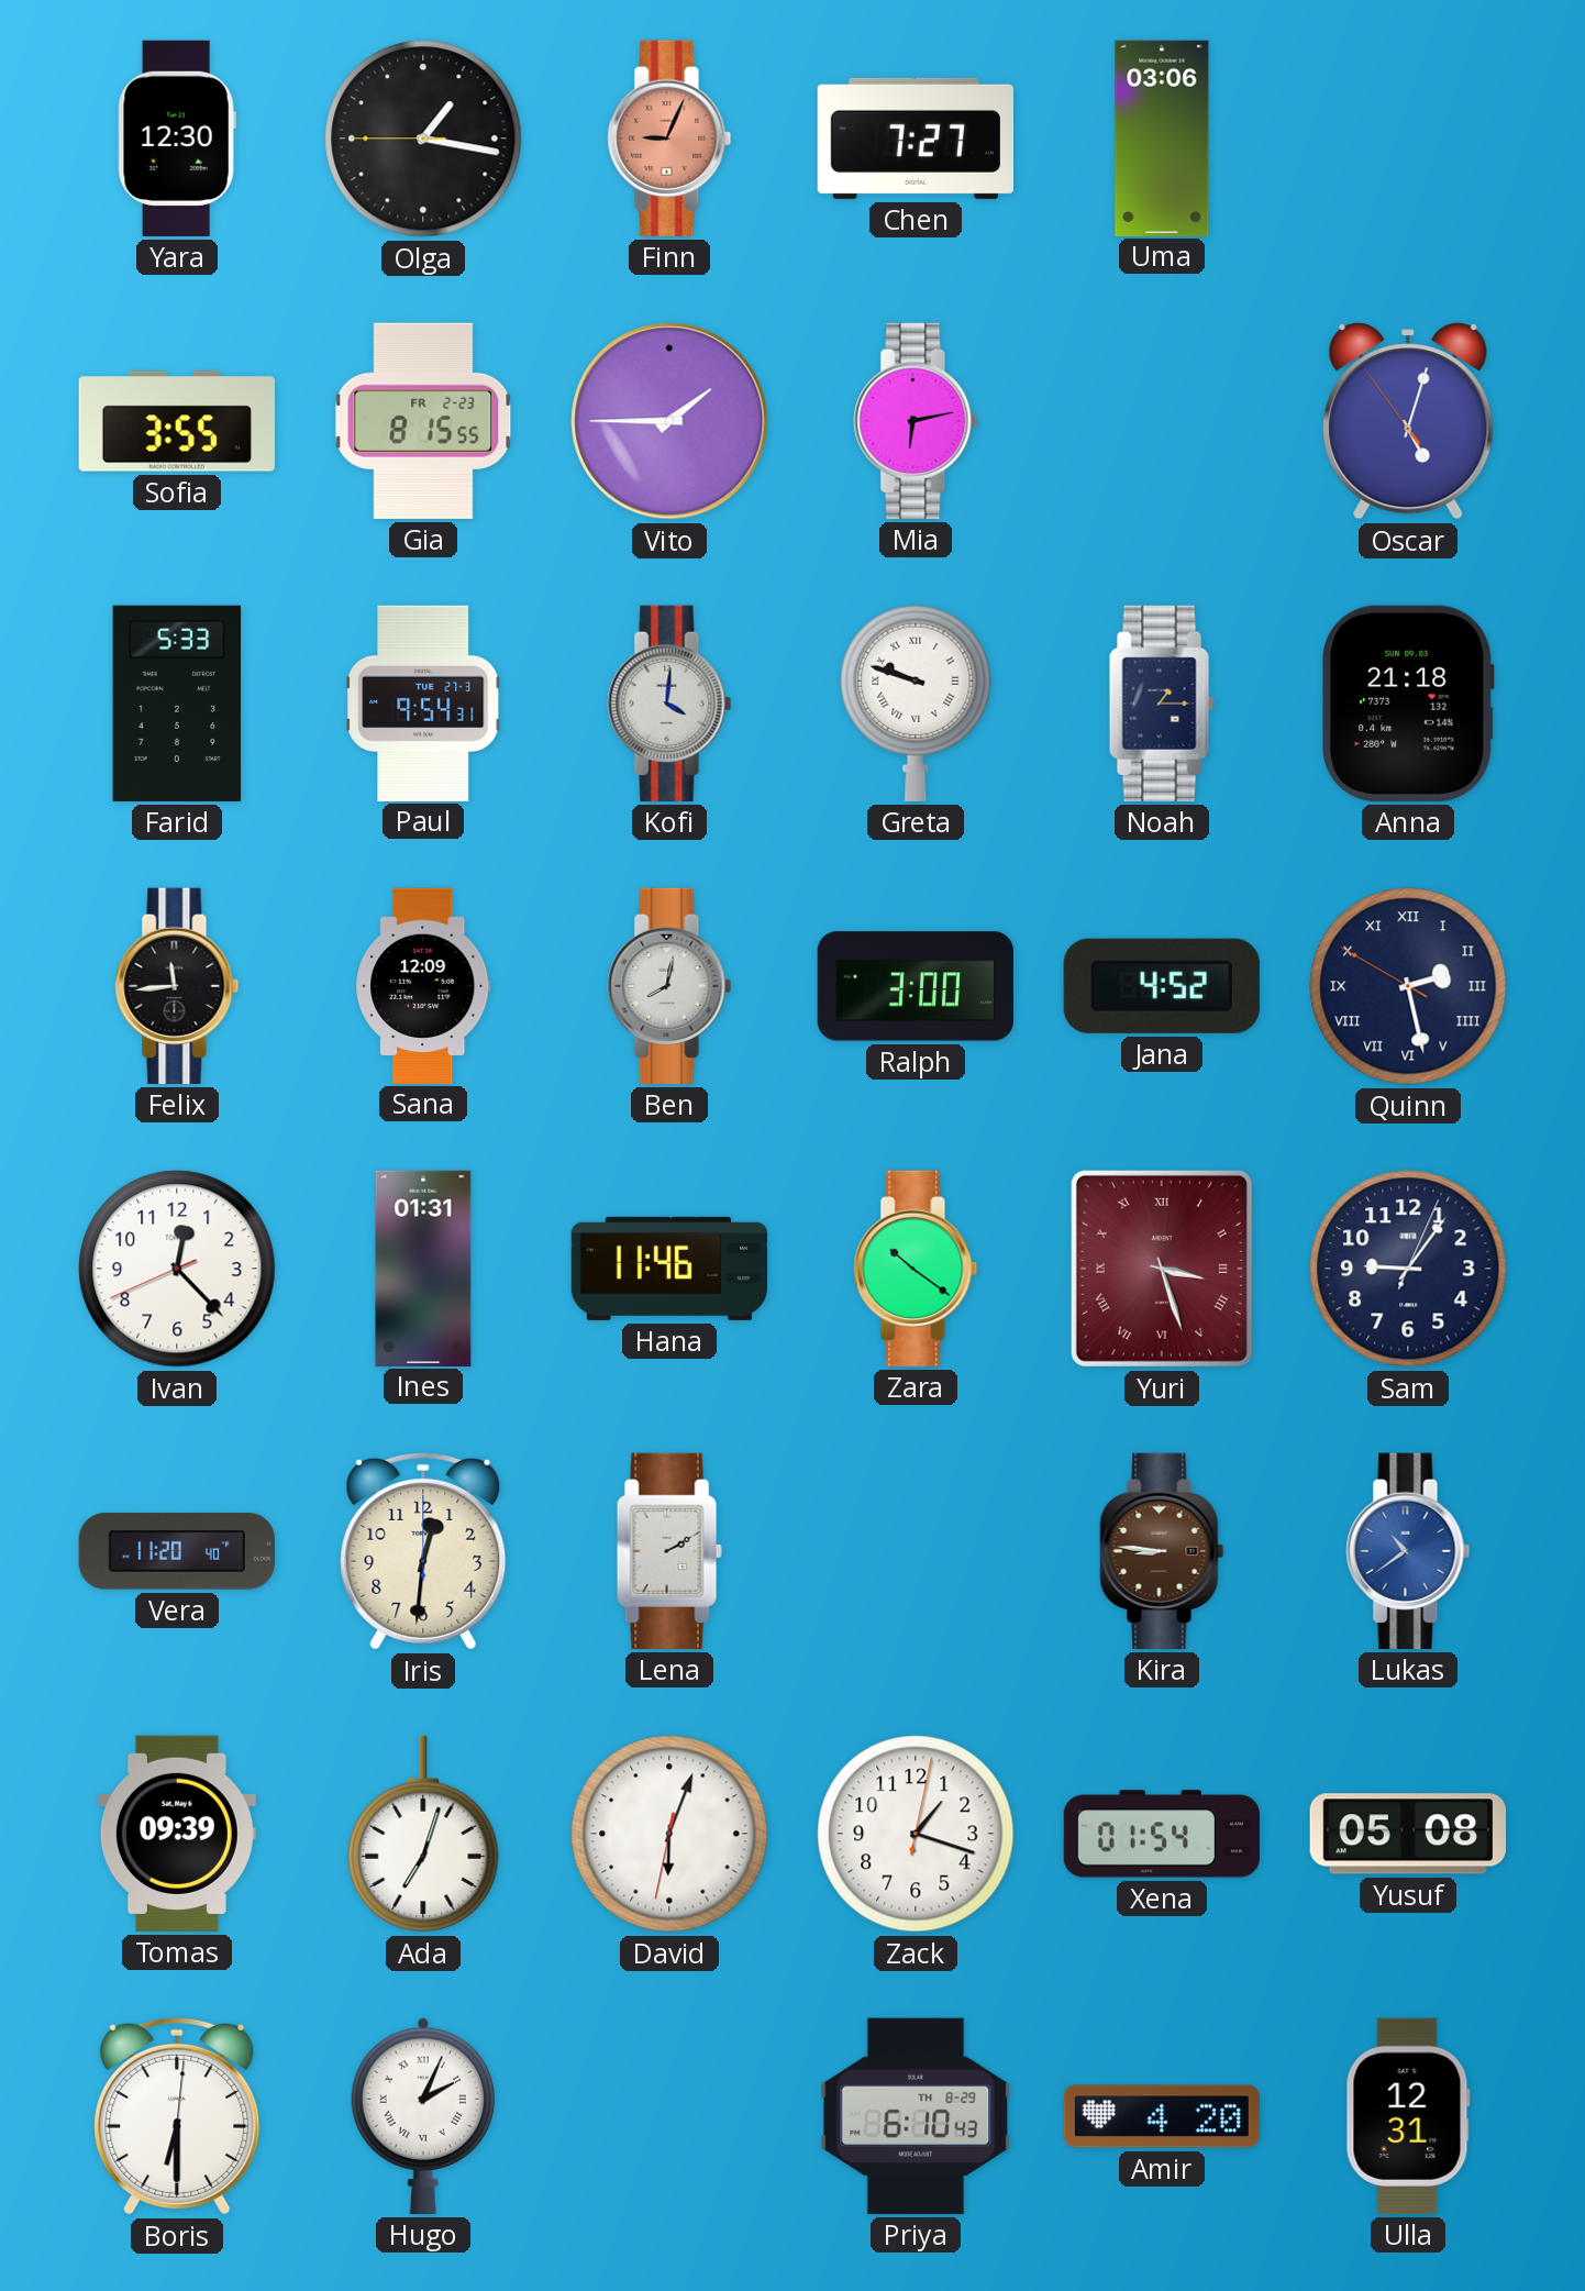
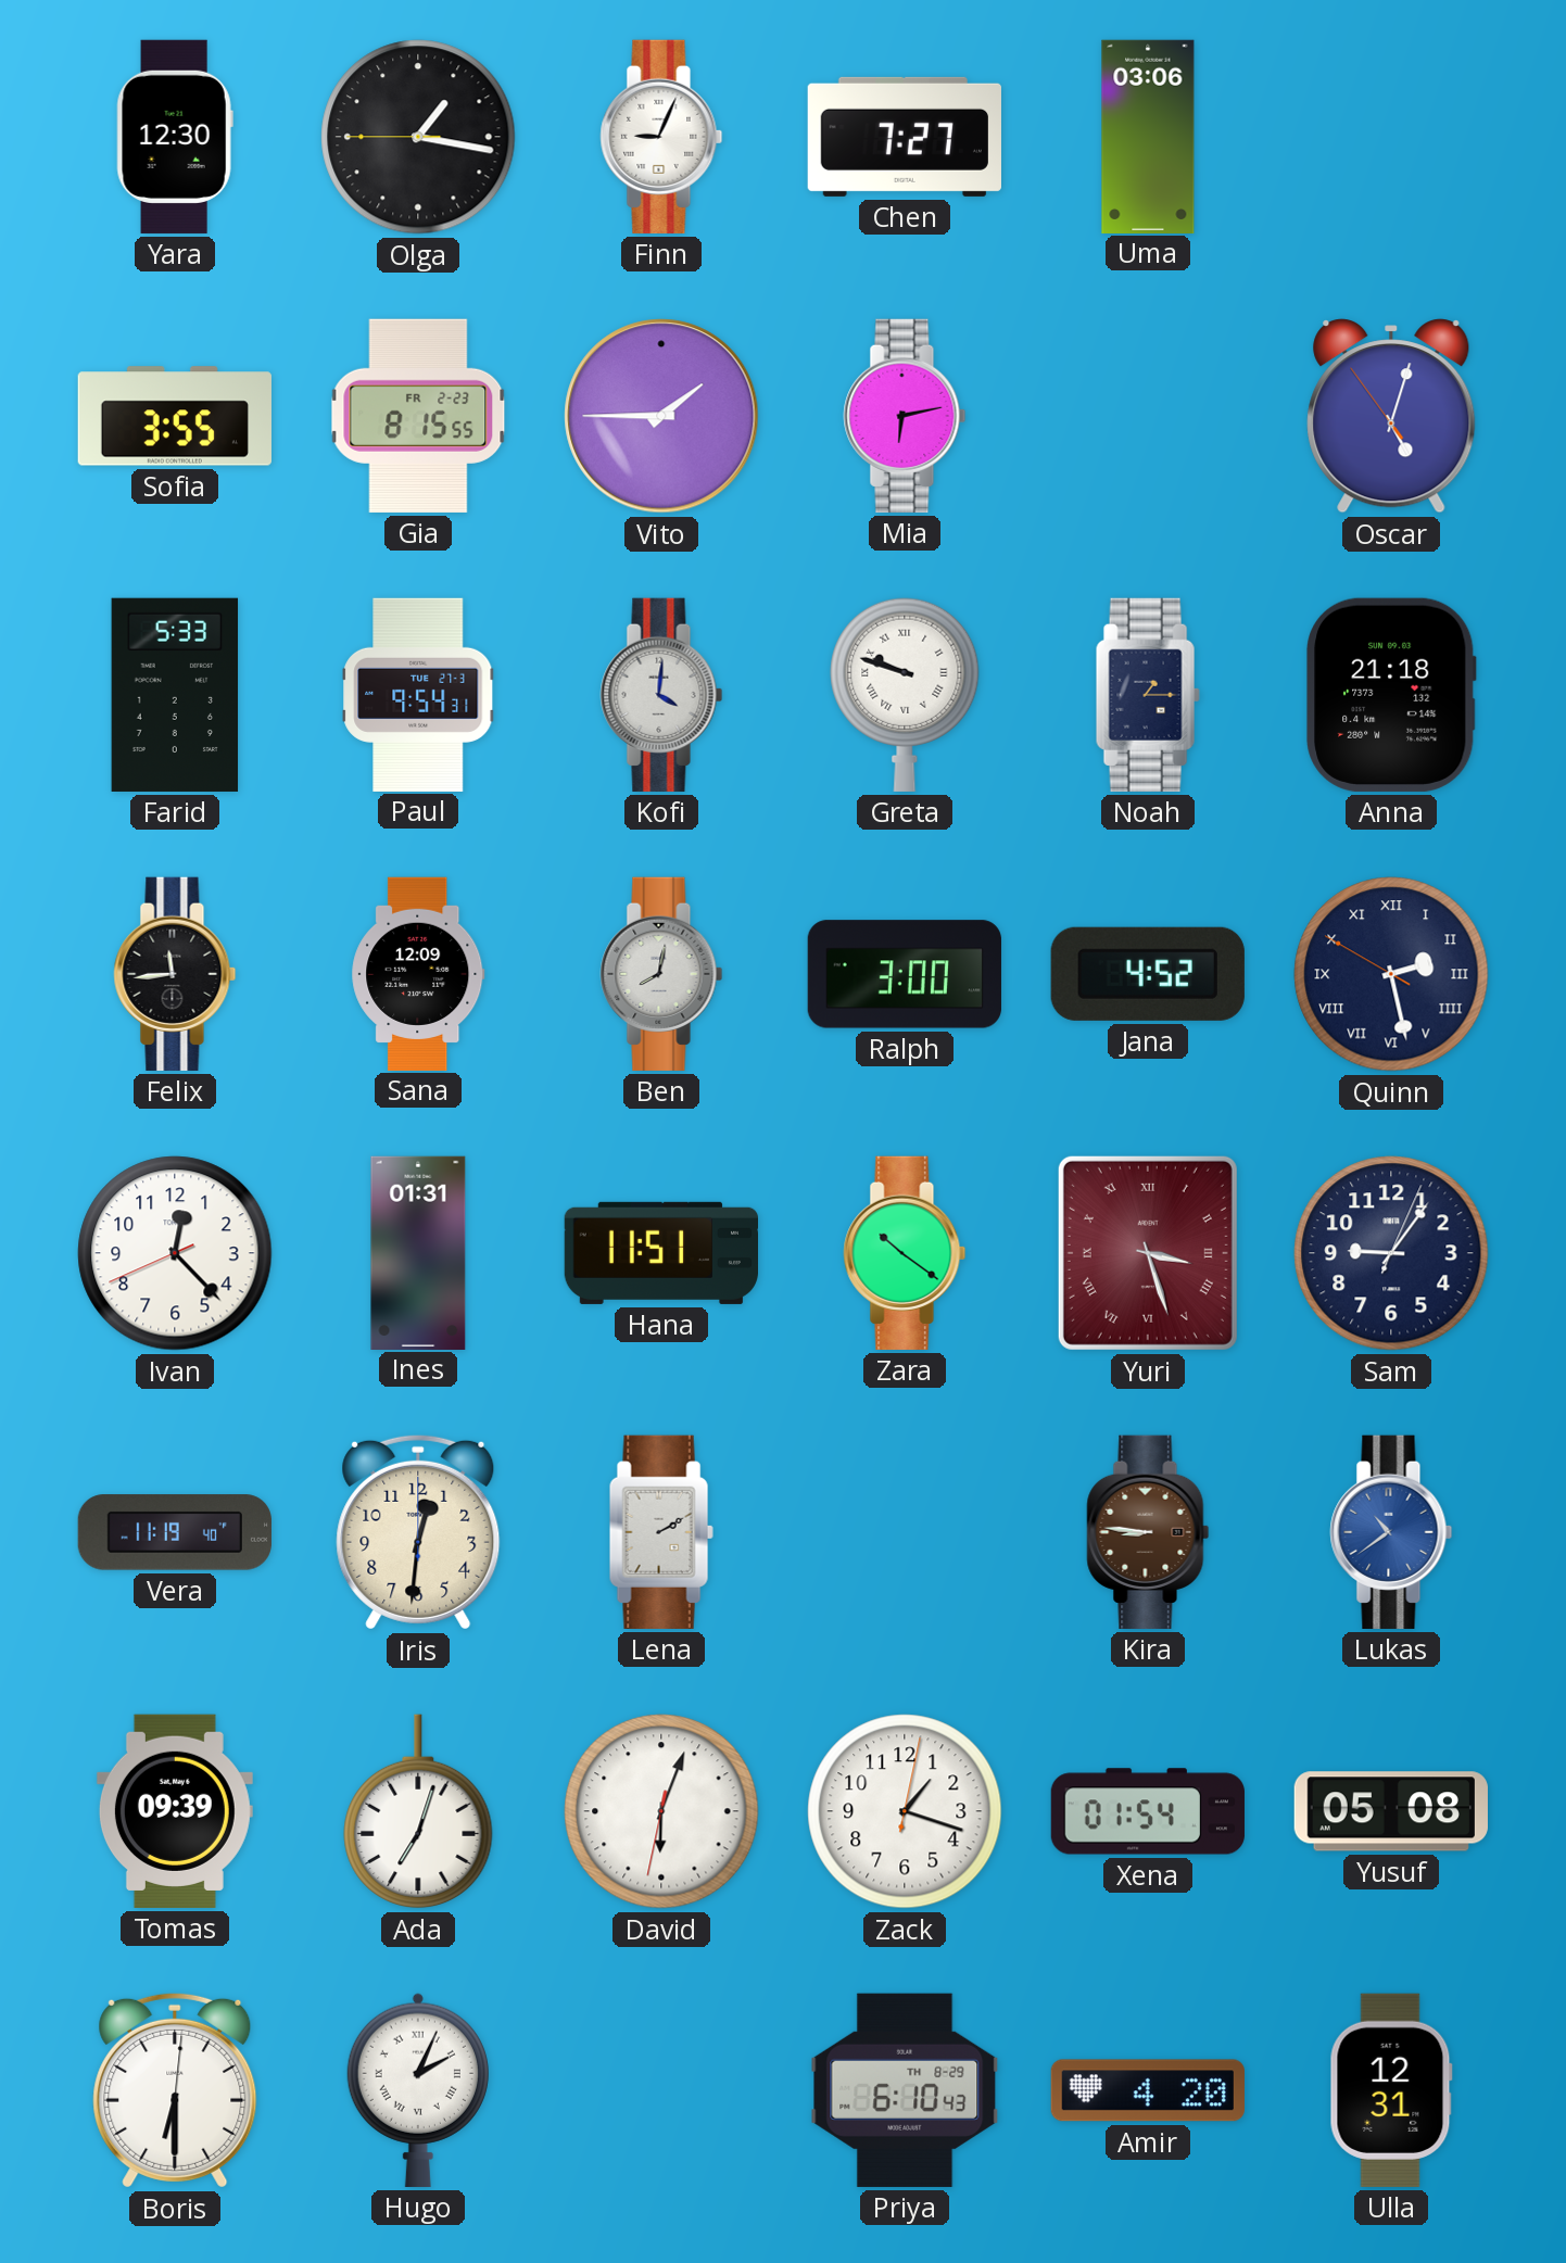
Finn dial: salmon -> white
Hana: 11:46 -> 11:51
Vera: 11:20 -> 11:19
